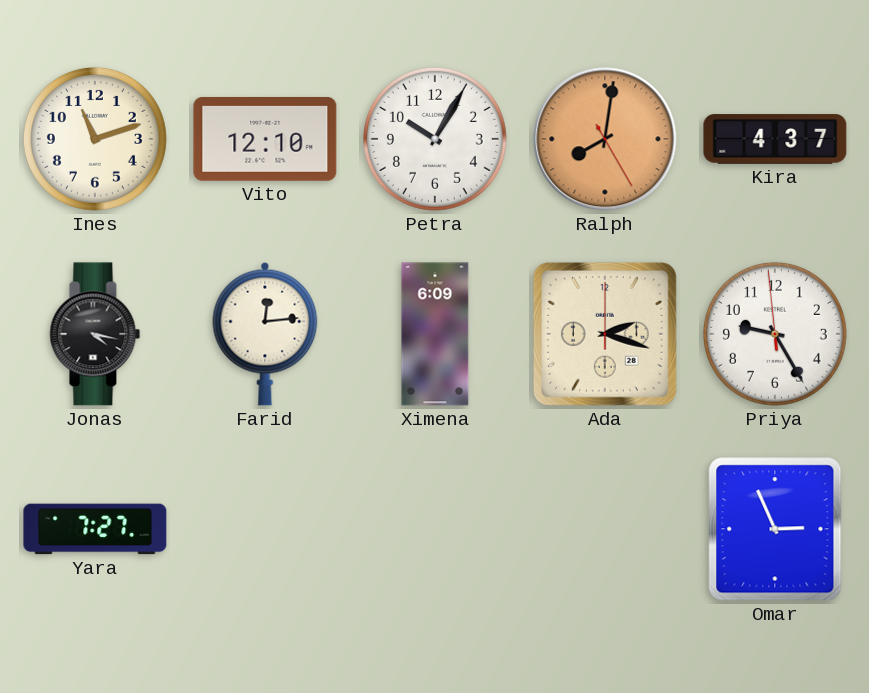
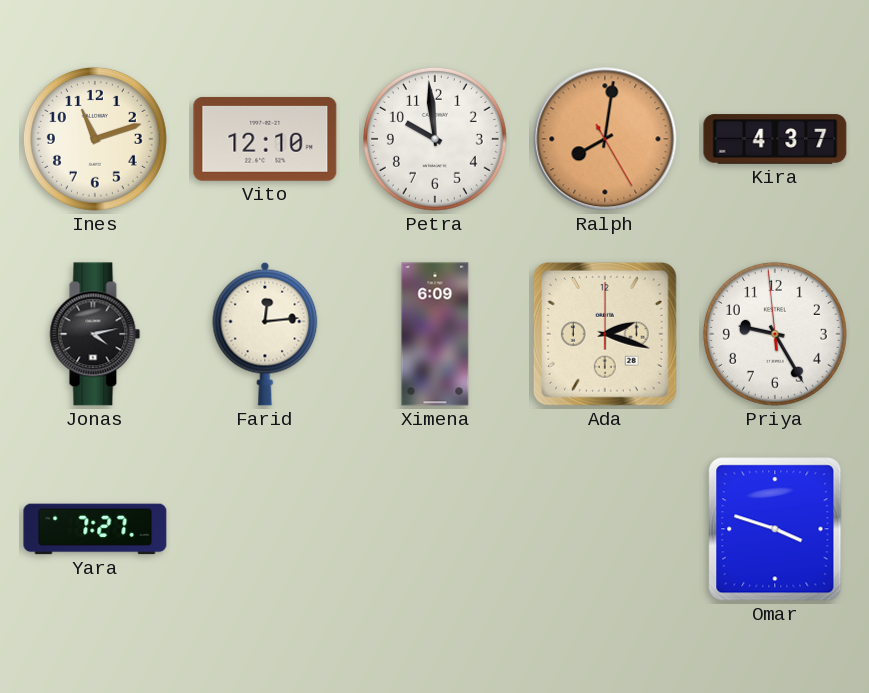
Petra: 10:05 -> 9:59
Jonas: 4:17 -> 4:13
Omar: 2:56 -> 3:48
